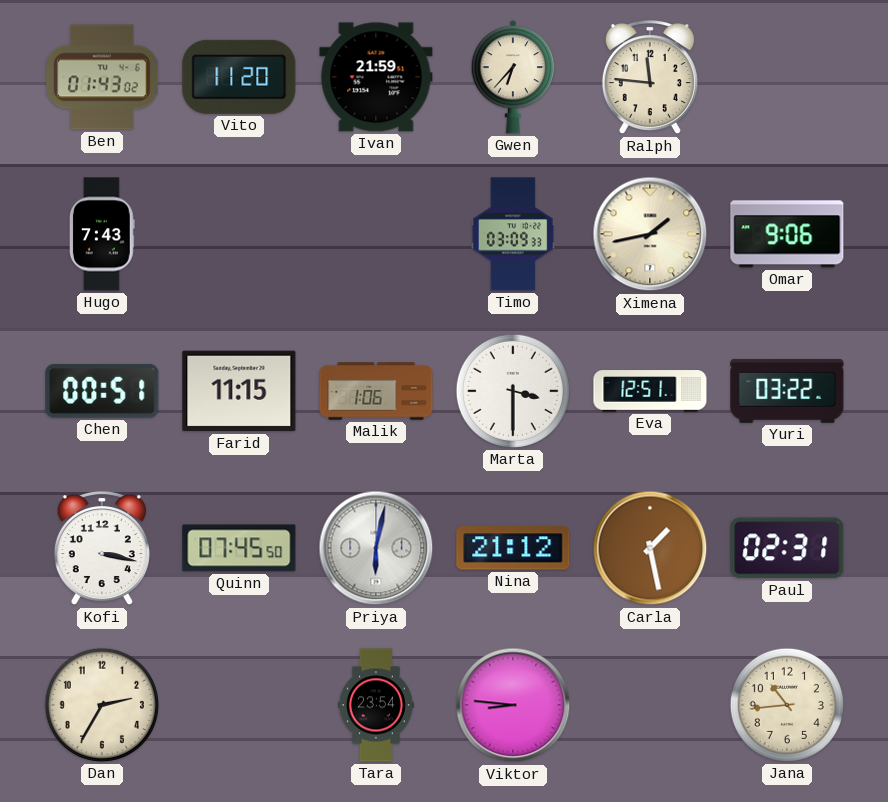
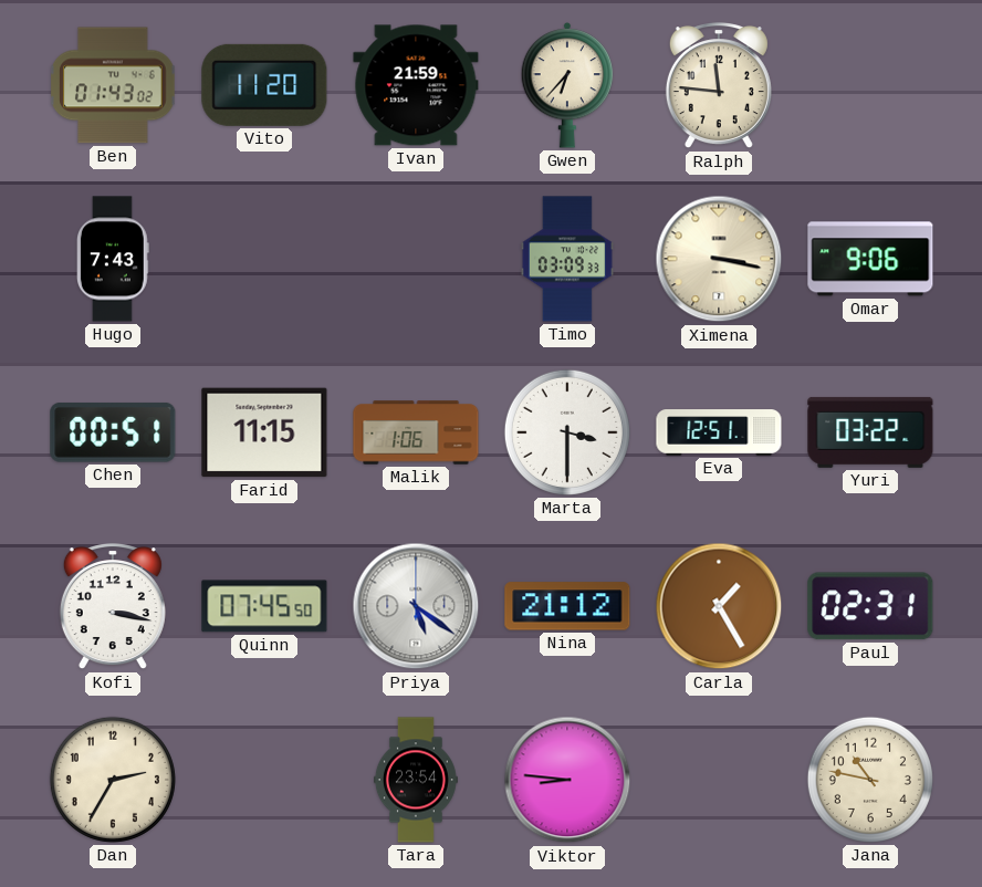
Ximena: 1:43 -> 3:17
Priya: 6:02 -> 5:21
Carla: 1:28 -> 1:25
Jana: 10:44 -> 10:47
